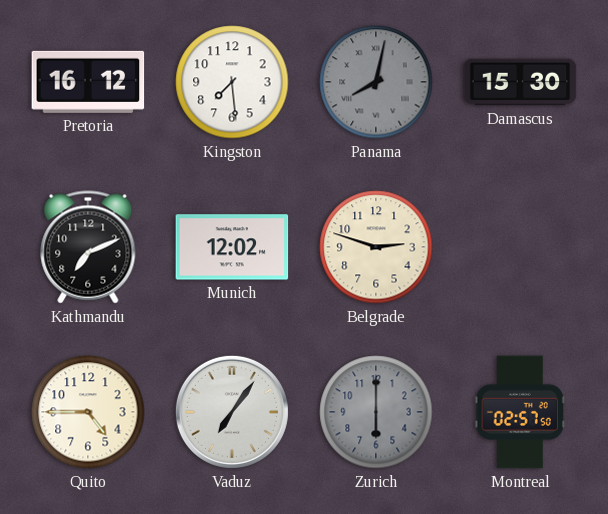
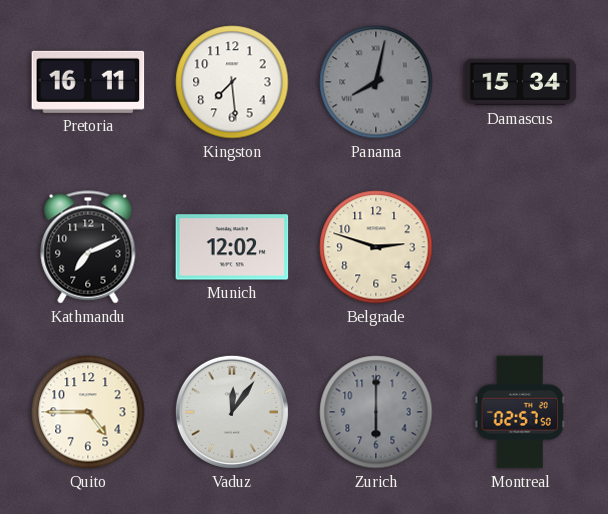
Pretoria: 16:12 -> 16:11
Damascus: 15:30 -> 15:34
Vaduz: 7:06 -> 12:06
